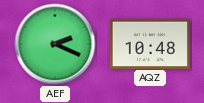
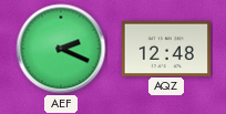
AQZ: 10:48 -> 12:48
